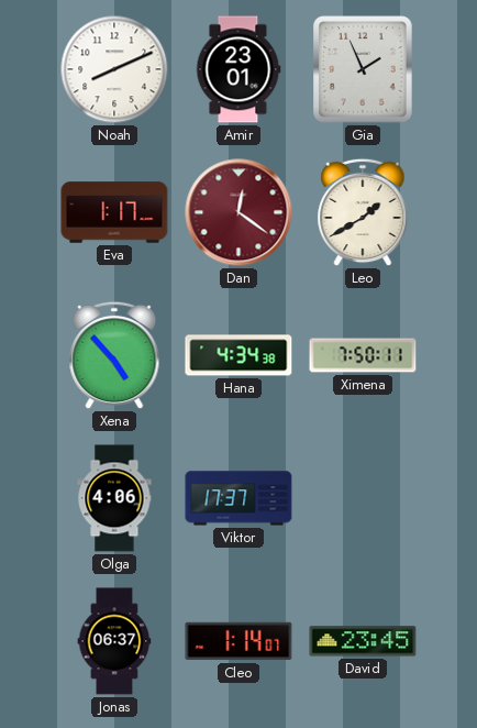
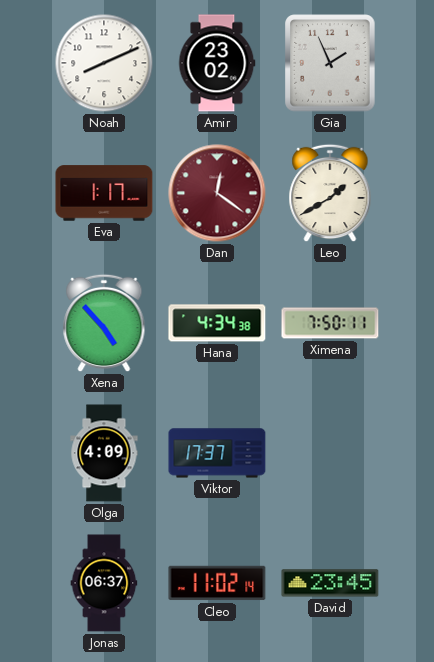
Amir: 23:01 -> 23:02
Olga: 4:06 -> 4:09
Cleo: 1:14 -> 11:02
